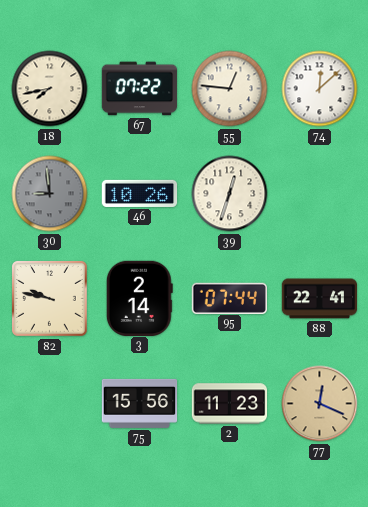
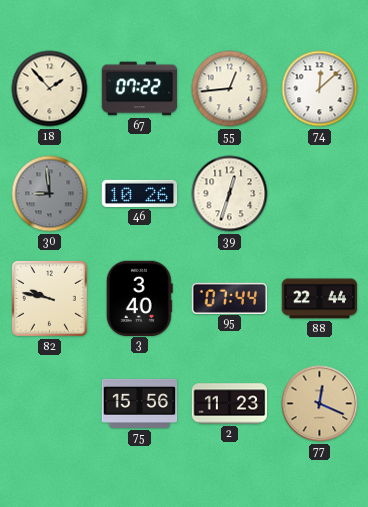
18: 7:43 -> 1:53
55: 12:46 -> 12:44
3: 2:14 -> 3:40
88: 22:41 -> 22:44
